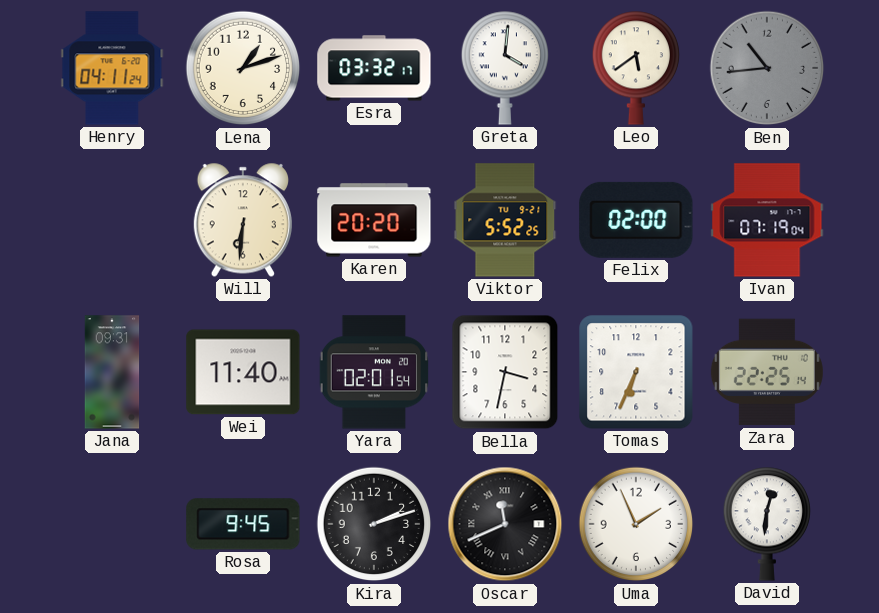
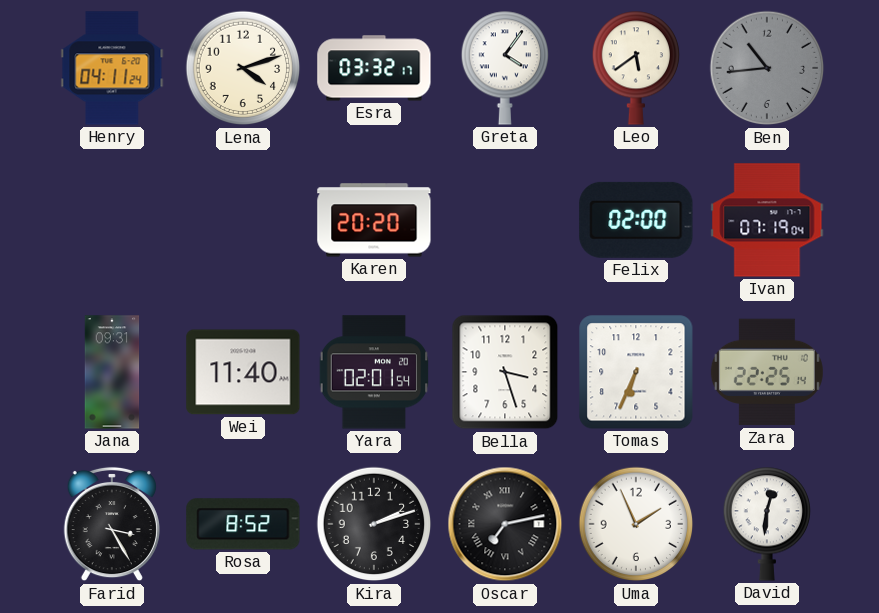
Lena: 1:12 -> 4:12
Greta: 4:01 -> 4:06
Will: 6:31 -> none
Viktor: 5:52 -> none
Bella: 3:32 -> 3:27
Farid: none -> 3:25
Rosa: 9:45 -> 8:52
Oscar: 11:41 -> 7:13
